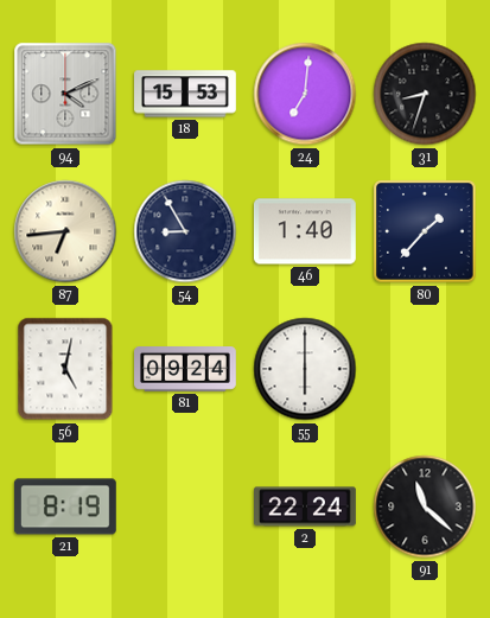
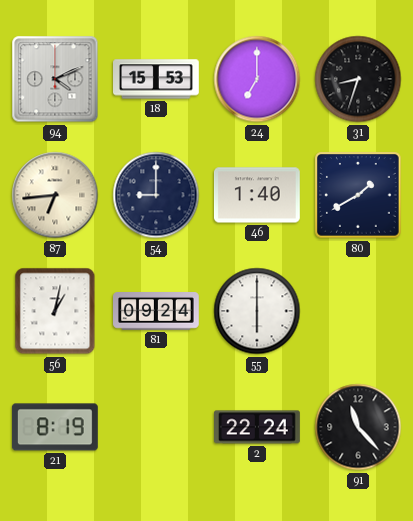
24: 7:01 -> 7:00
54: 8:55 -> 9:00
80: 1:37 -> 1:40
56: 5:02 -> 1:02
91: 11:22 -> 11:23
